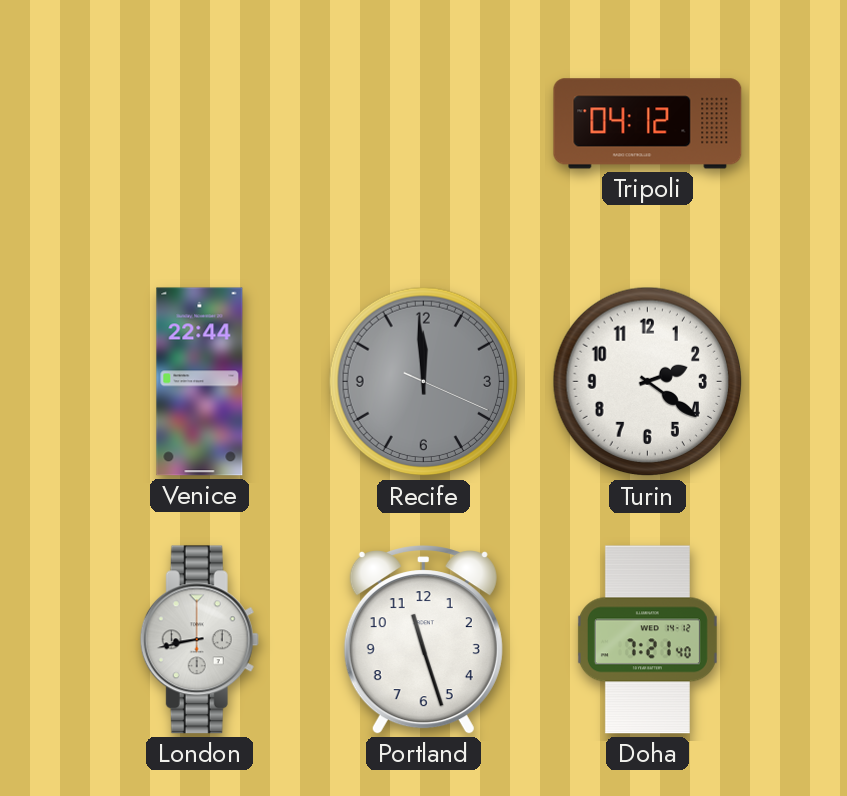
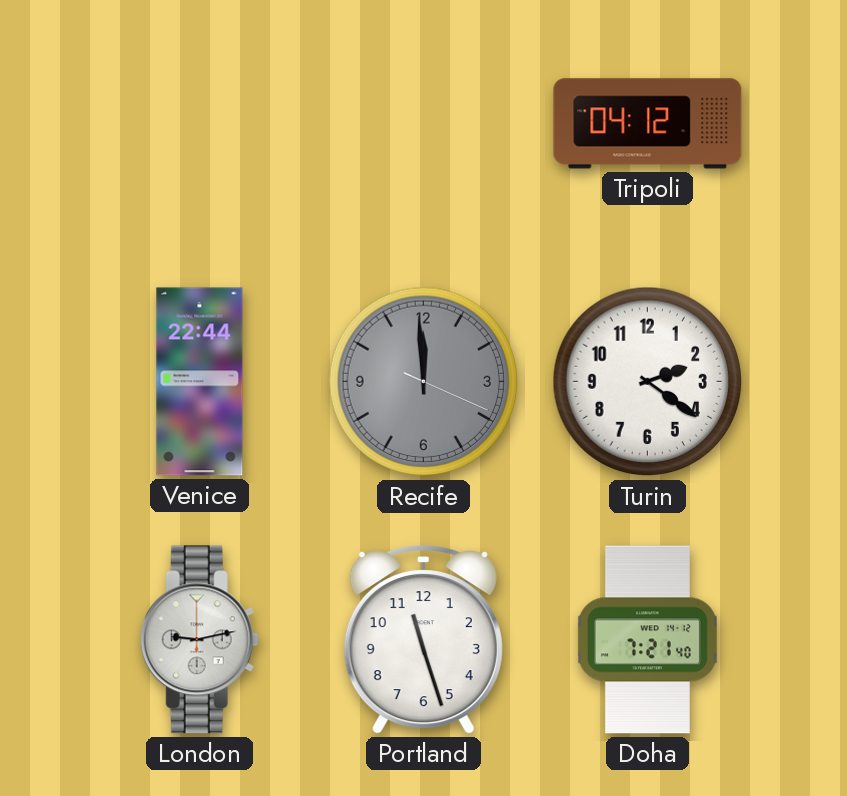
London: 8:43 -> 9:13
